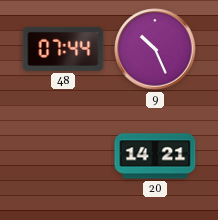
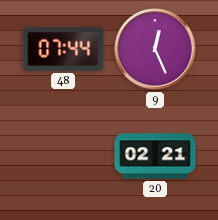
9: 10:26 -> 12:26
20: 14:21 -> 02:21
